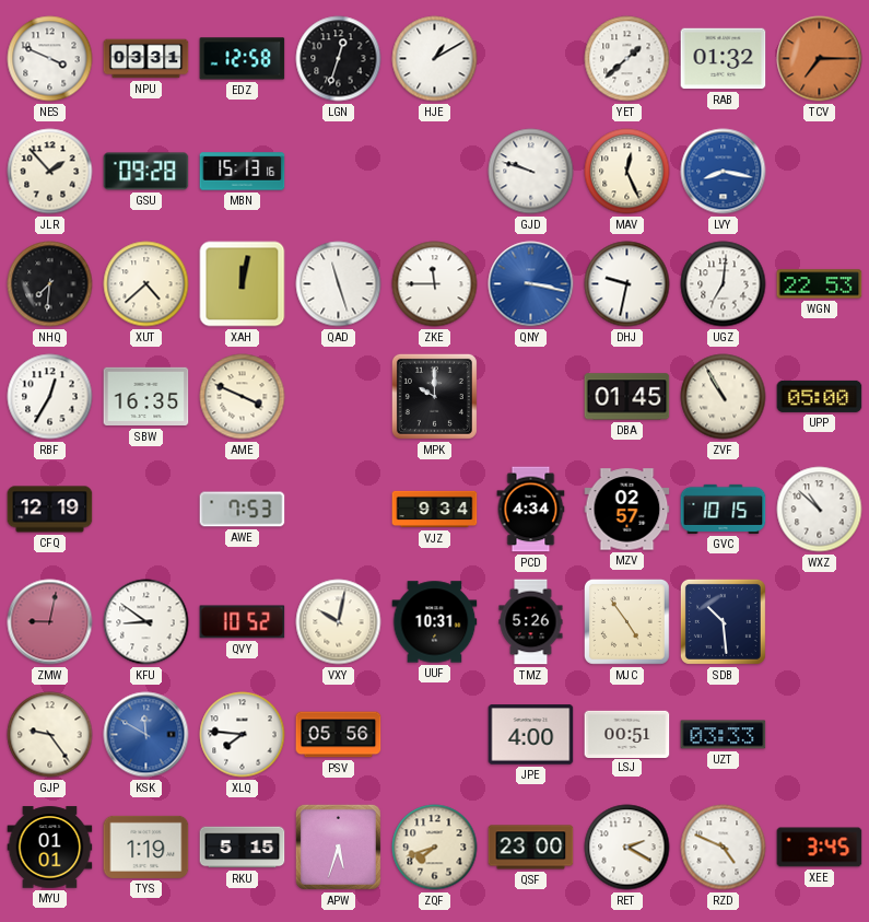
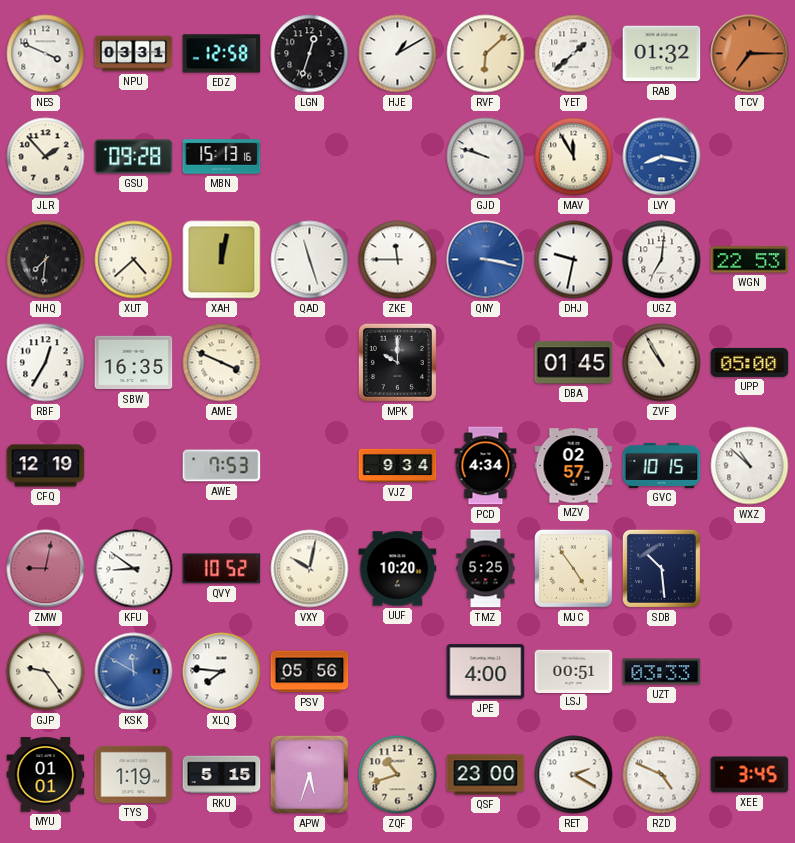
RVF: none -> 6:08
MAV: 12:26 -> 11:55
UUF: 10:31 -> 10:20
TMZ: 5:26 -> 5:25
ZQF: 7:42 -> 10:42
